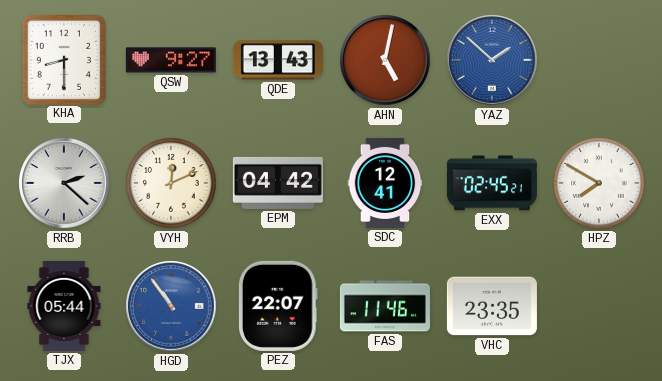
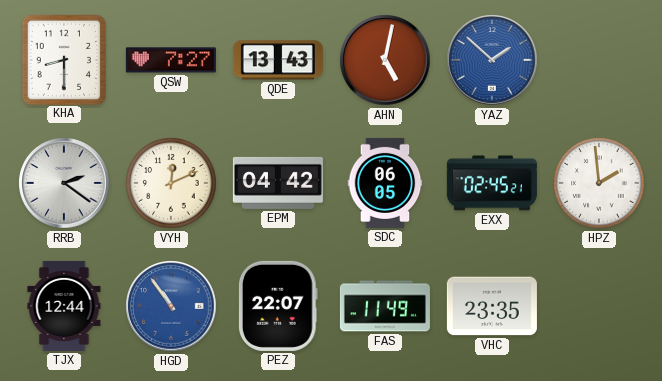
QSW: 9:27 -> 7:27
RRB: 2:22 -> 2:21
SDC: 12:41 -> 06:05
HPZ: 7:50 -> 1:59
TJX: 05:44 -> 12:44
FAS: 11:46 -> 11:49
